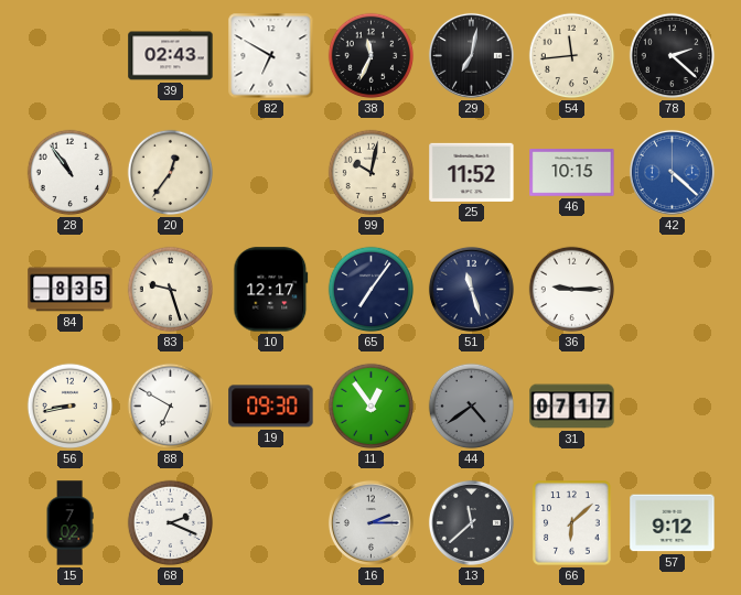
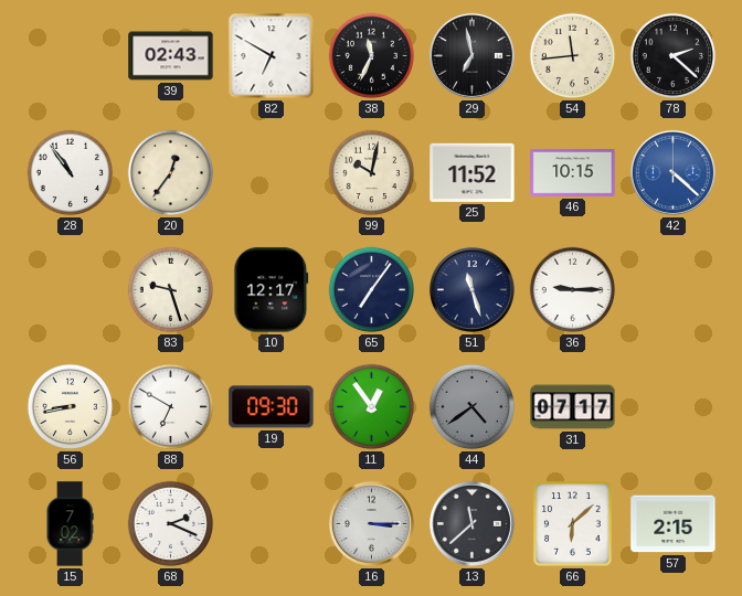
29: 7:02 -> 6:58
84: 8:35 -> none
16: 2:15 -> 3:15
57: 9:12 -> 2:15
